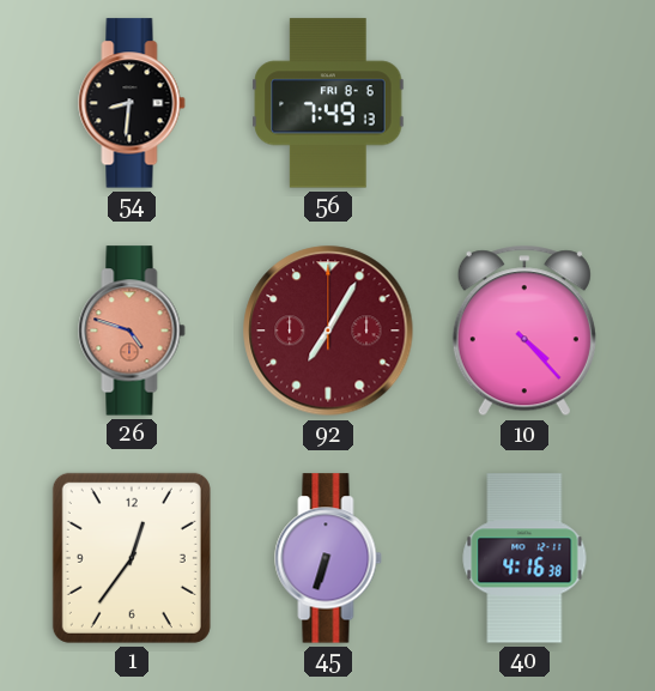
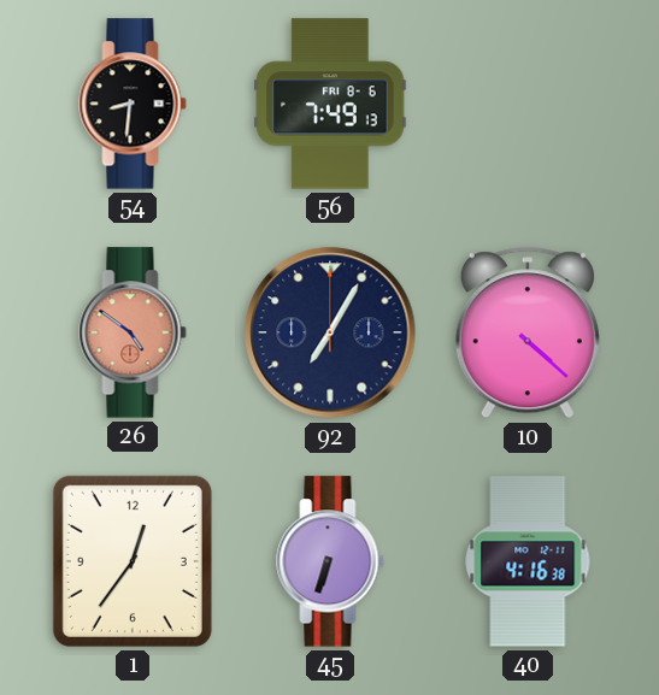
26: 4:48 -> 4:51
92 dial: burgundy -> navy
10: 4:23 -> 4:22
